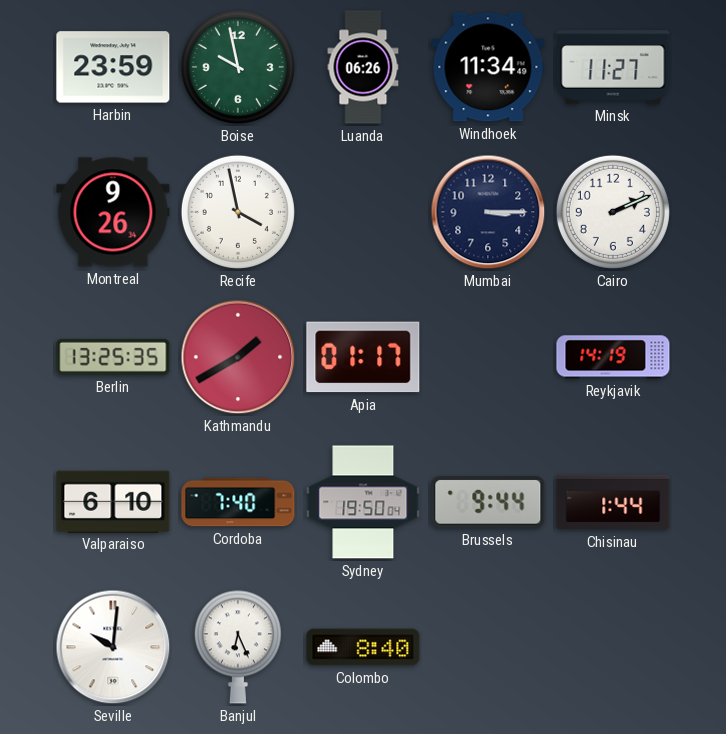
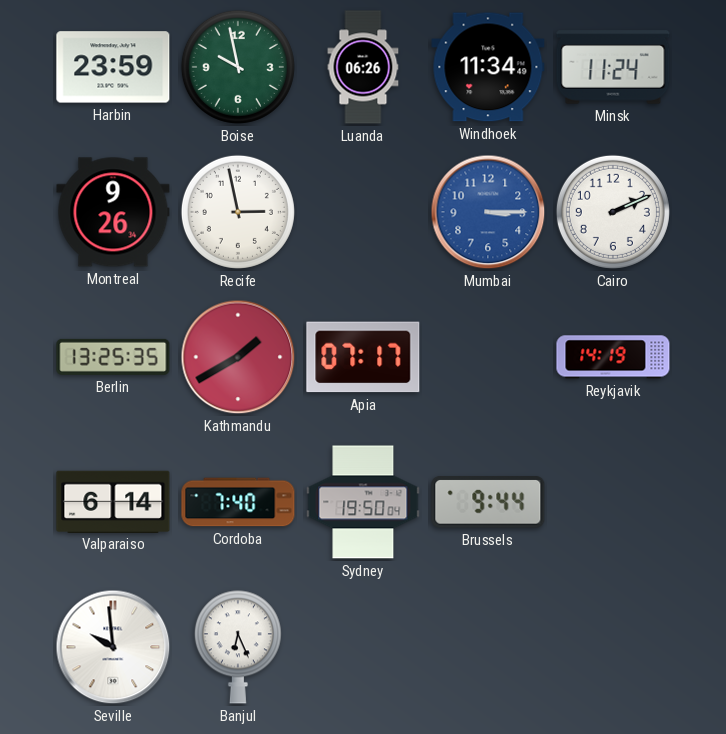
Minsk: 11:27 -> 11:24
Recife: 3:58 -> 2:58
Mumbai dial: navy -> blue
Apia: 01:17 -> 07:17
Valparaiso: 6:10 -> 6:14
Chisinau: 1:44 -> none
Seville: 10:01 -> 9:59
Colombo: 8:40 -> none
